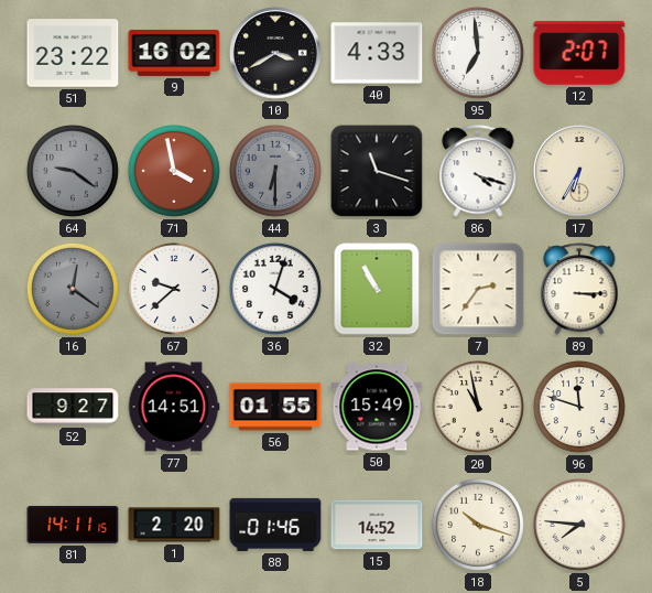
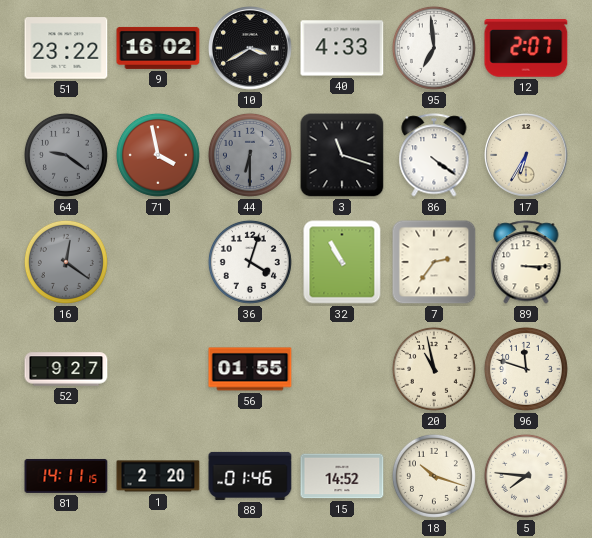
86: 4:18 -> 4:21
67: 9:38 -> none
77: 14:51 -> none
50: 15:49 -> none
